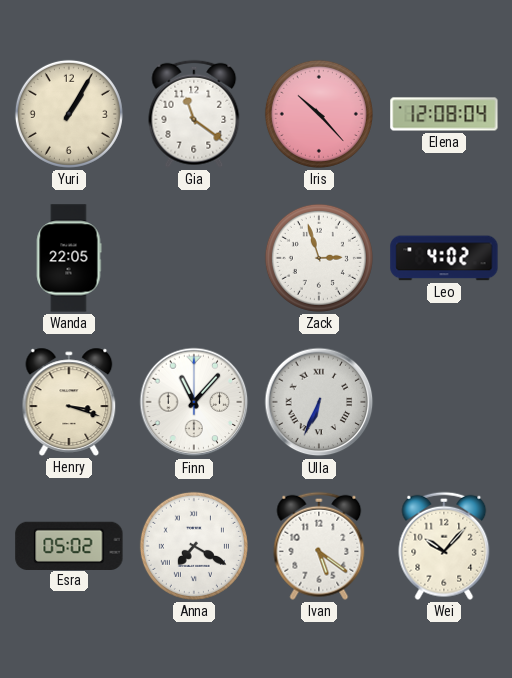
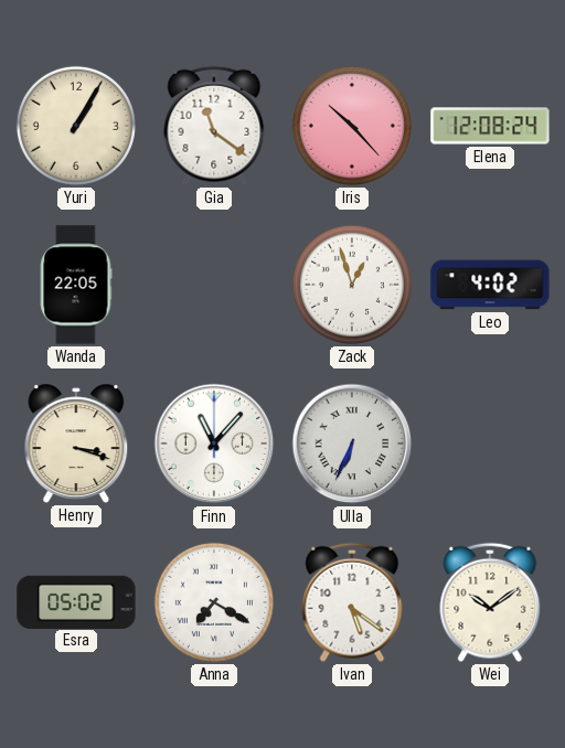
Elena: 12:08:04 -> 12:08:24
Zack: 2:57 -> 12:57
Wei: 10:07 -> 10:09
